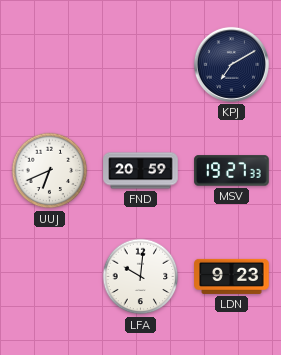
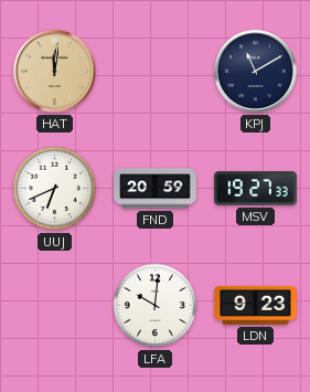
HAT: none -> 12:01
KPJ: 7:10 -> 11:10
